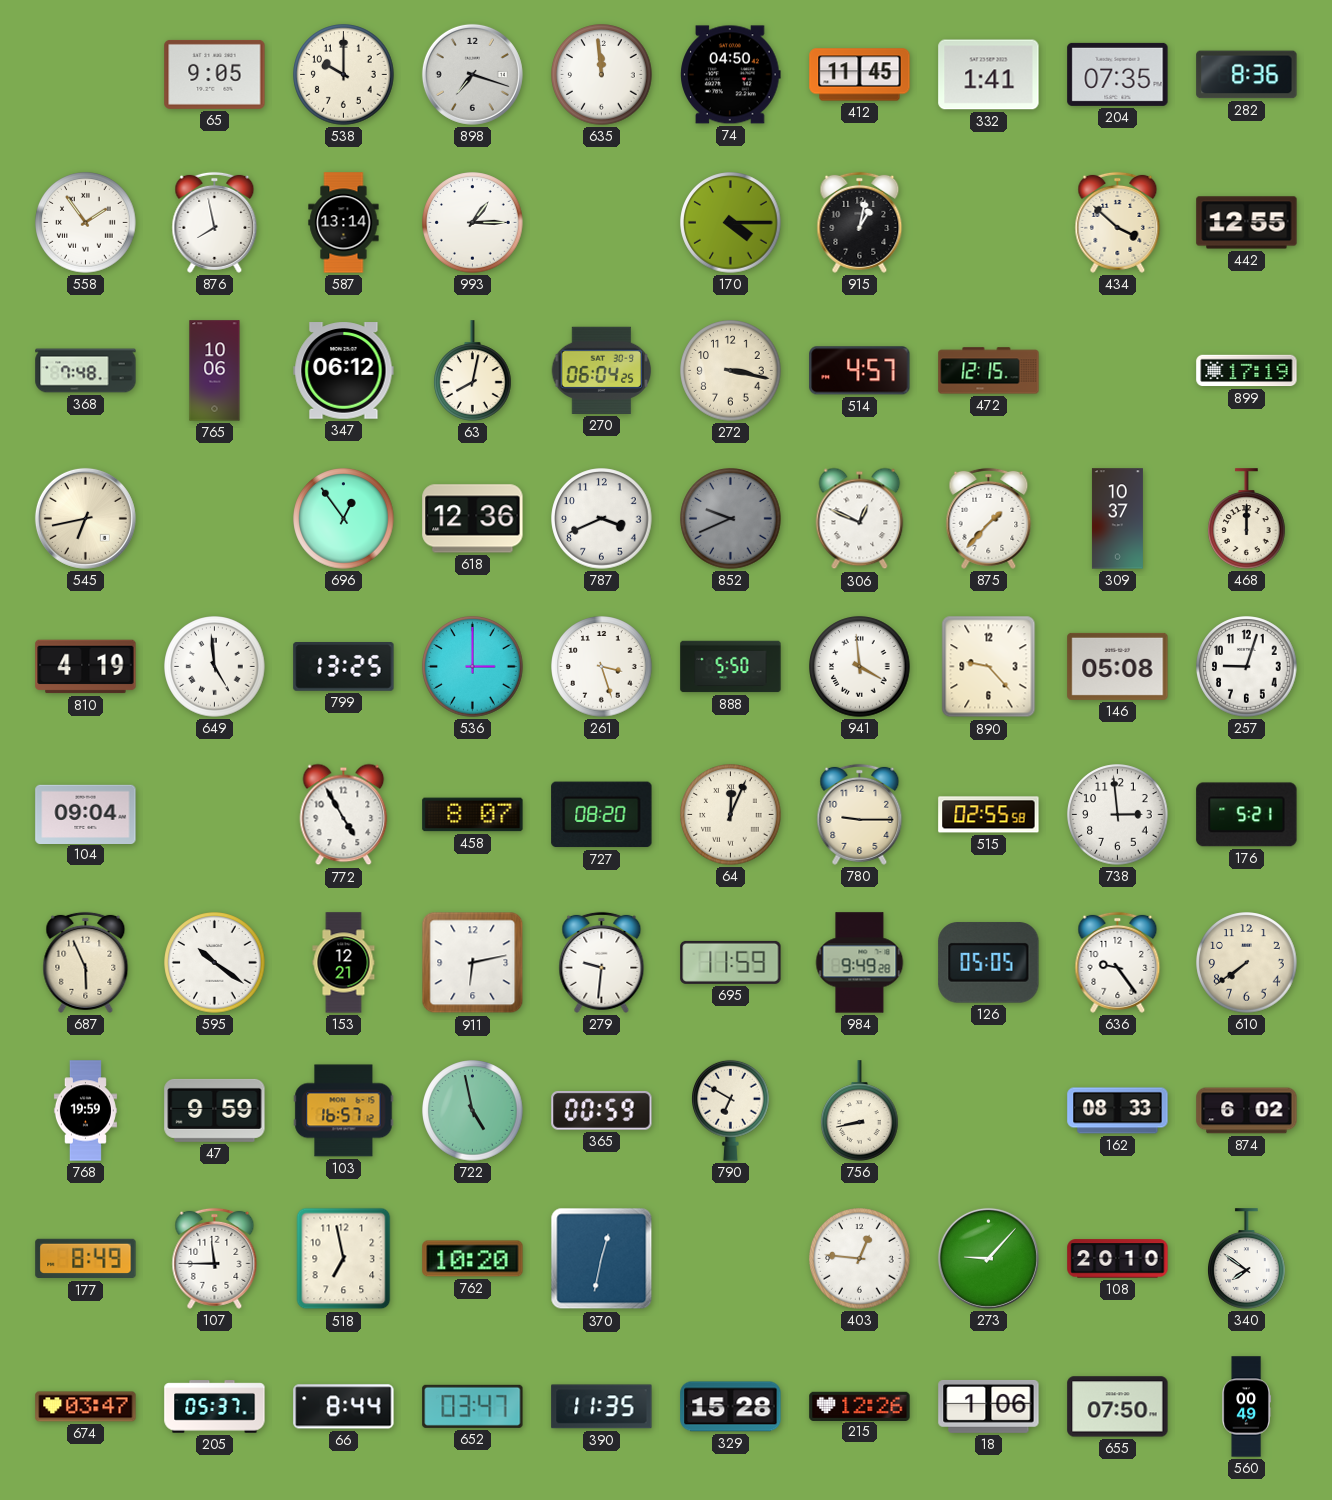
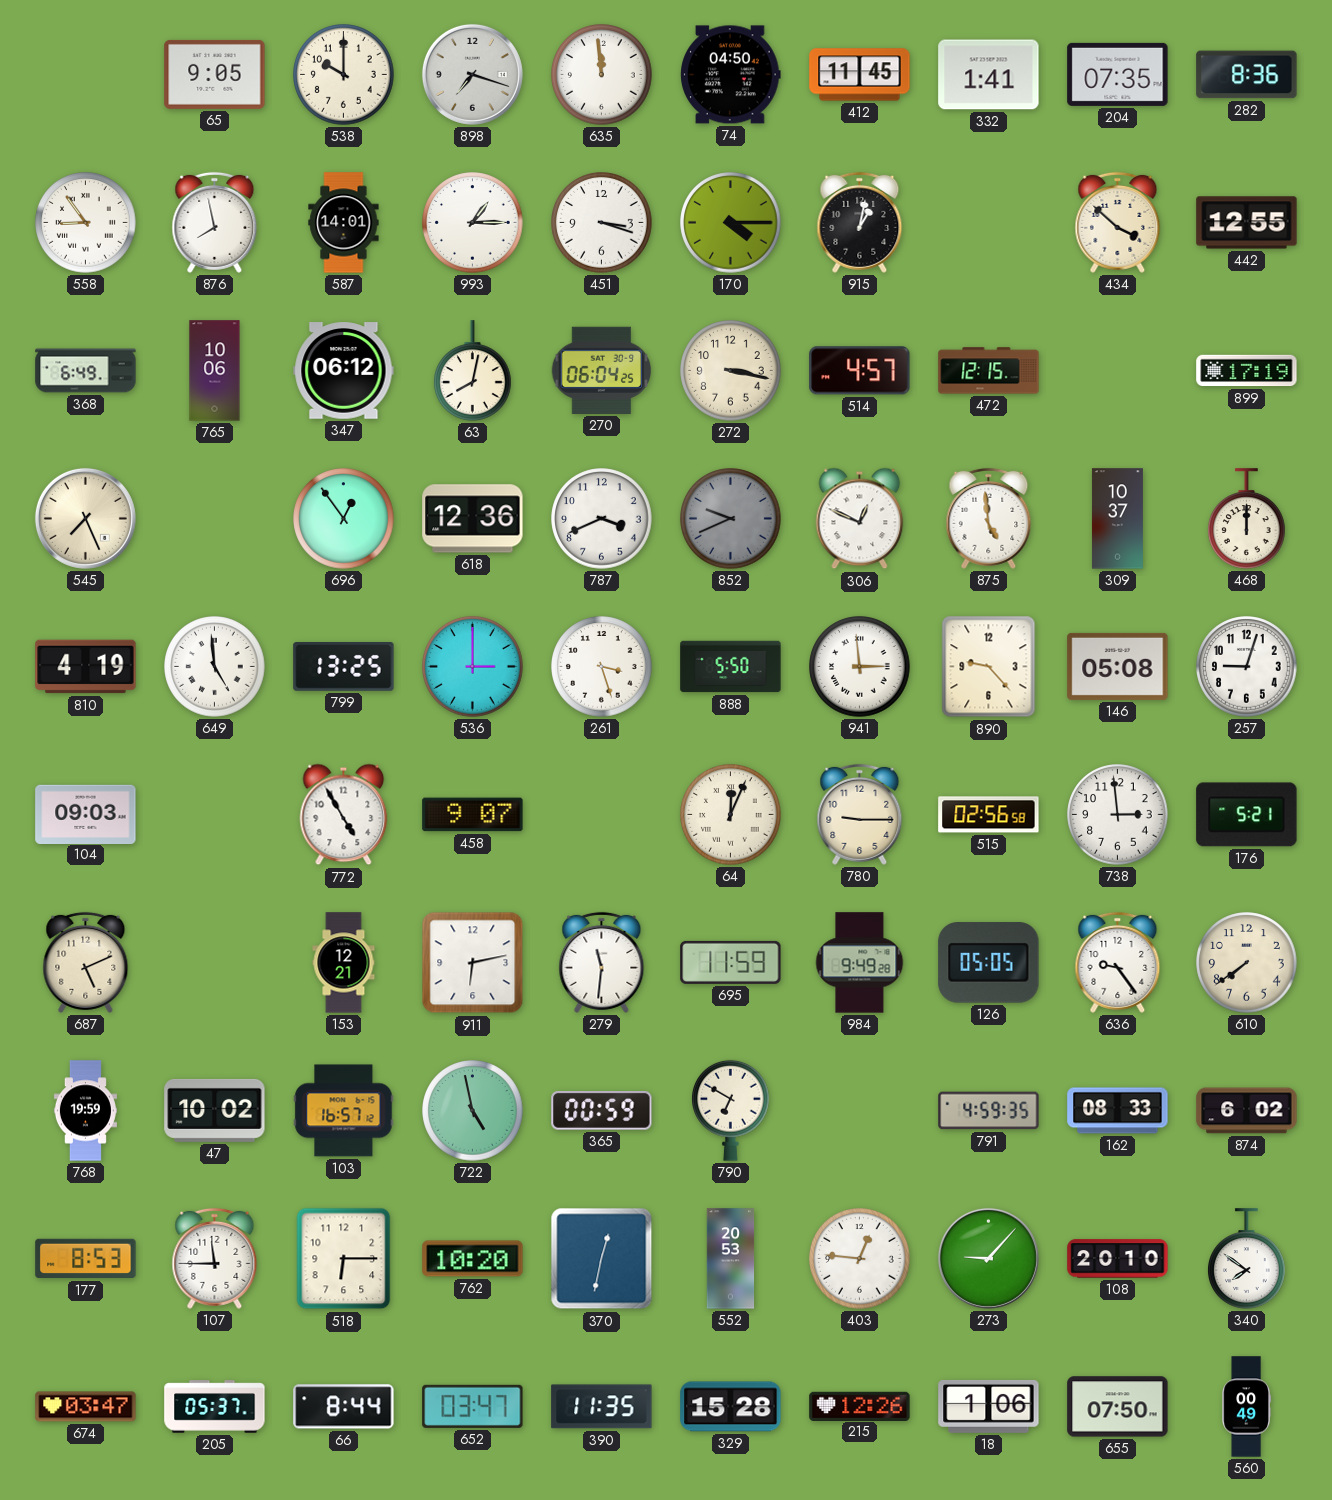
558: 1:54 -> 8:54
587: 13:14 -> 14:01
451: none -> 3:18
368: 7:48 -> 6:49
545: 6:43 -> 7:26
875: 1:37 -> 4:59
941: 3:59 -> 2:59
104: 09:04 -> 09:03
458: 8:07 -> 9:07
727: 08:20 -> none
515: 02:55 -> 02:56
687: 5:56 -> 5:11
595: 10:21 -> none
279: 9:31 -> 11:31
47: 9:59 -> 10:02
756: 8:43 -> none
791: none -> 4:59
177: 8:49 -> 8:53
518: 6:58 -> 6:15
552: none -> 20:53
